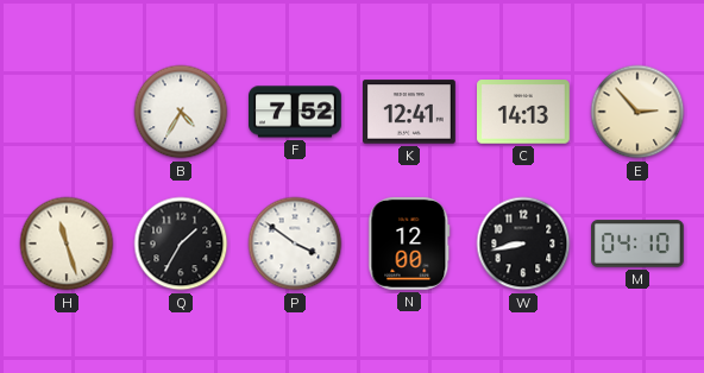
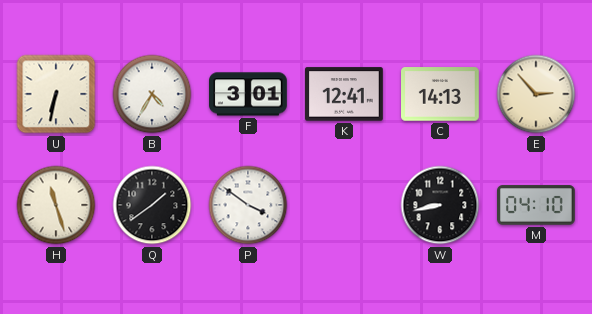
U: none -> 6:32
F: 7:52 -> 3:01
Q: 1:35 -> 1:39
N: 12:00 -> none
